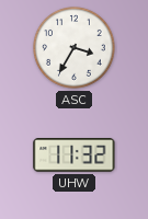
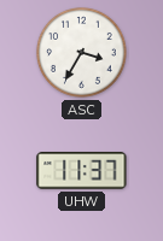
UHW: 11:32 -> 11:37
